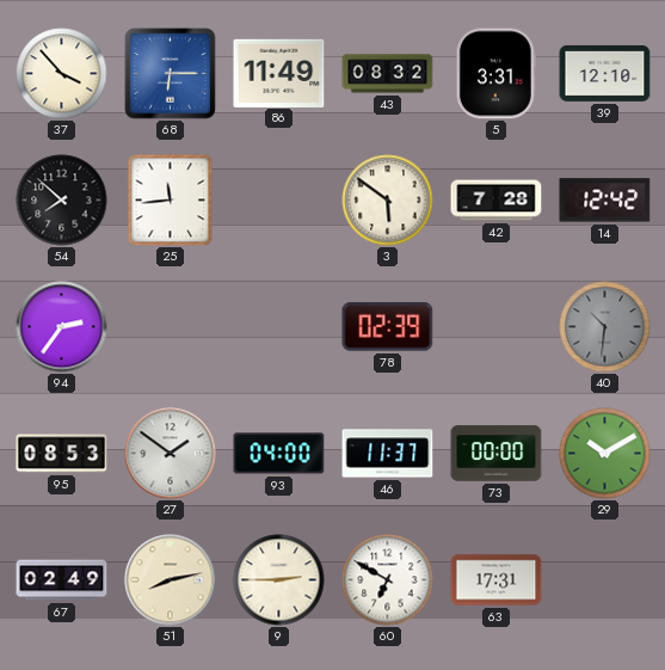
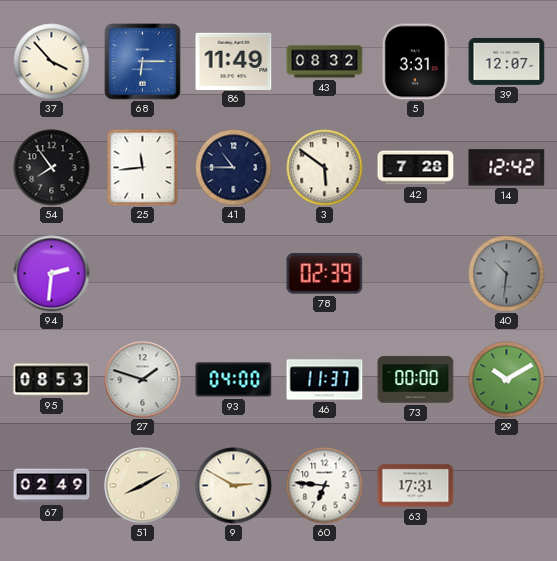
39: 12:10 -> 12:07
54: 7:52 -> 7:54
41: none -> 10:45
94: 2:36 -> 2:31
27: 1:51 -> 1:48
51: 8:13 -> 8:10
9: 2:45 -> 2:50
60: 6:50 -> 6:46
